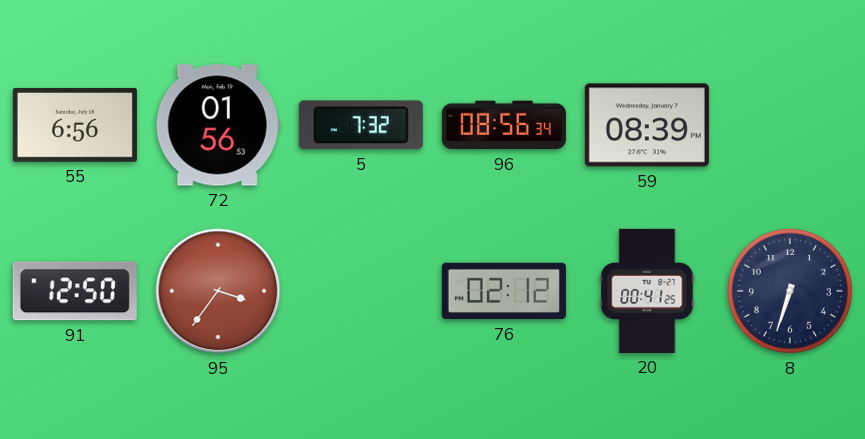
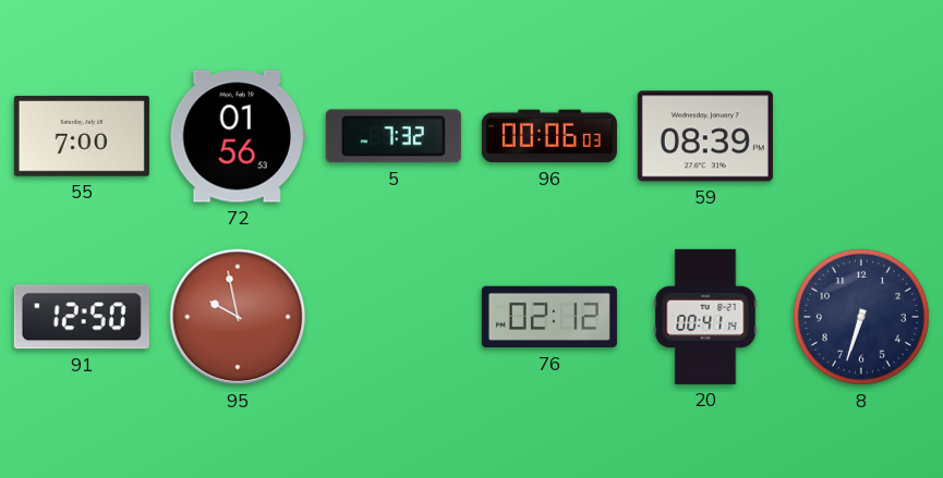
55: 6:56 -> 7:00
96: 08:56 -> 00:06
95: 3:36 -> 9:58
20: 00:41:25 -> 00:41:14
